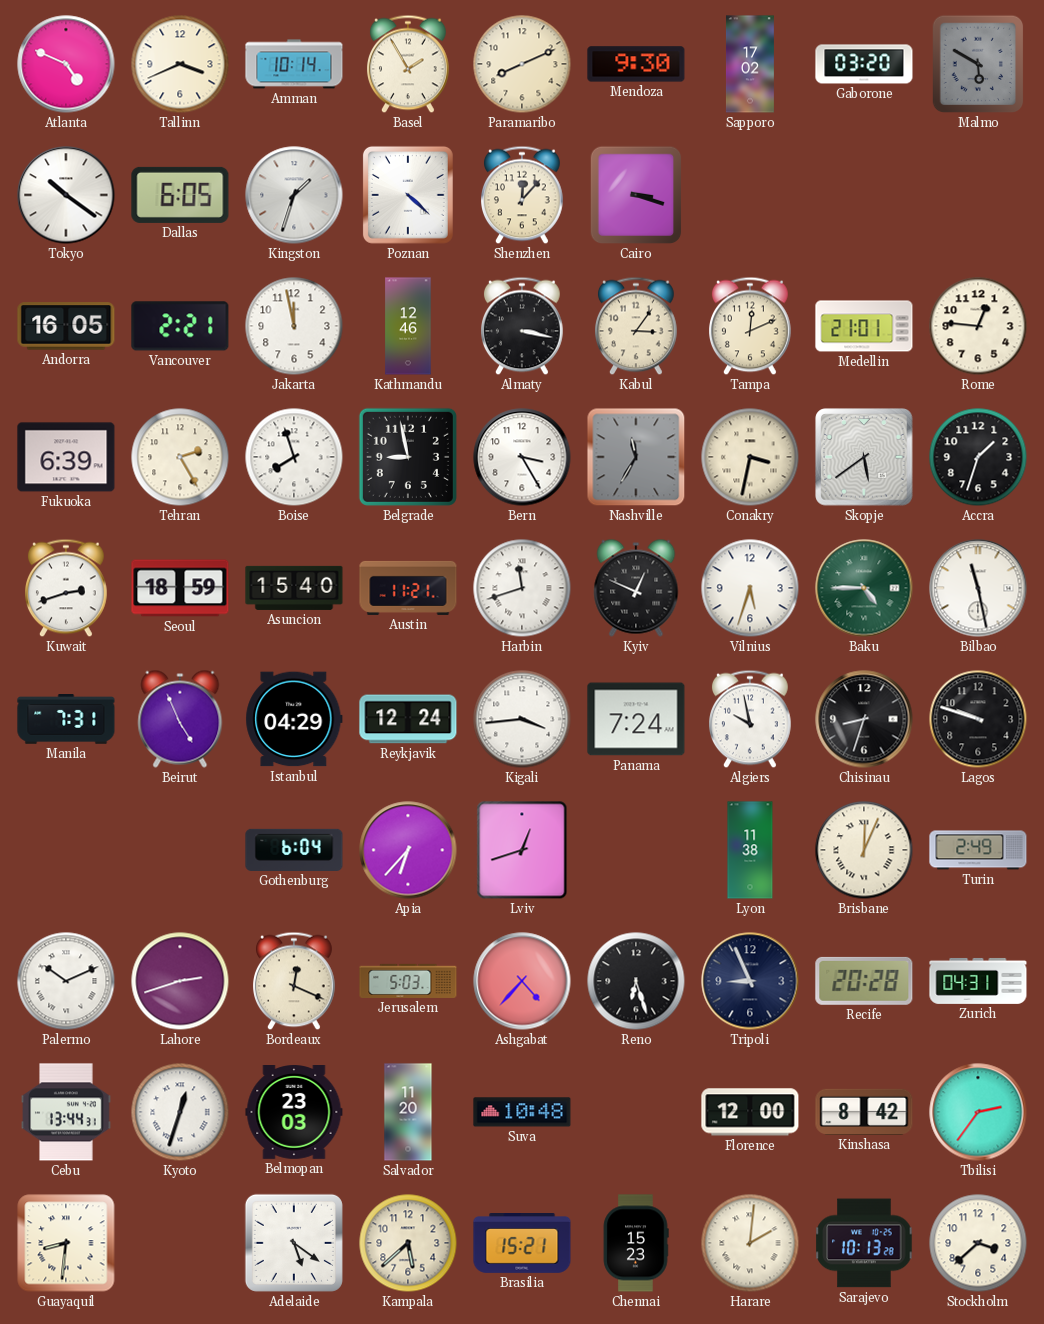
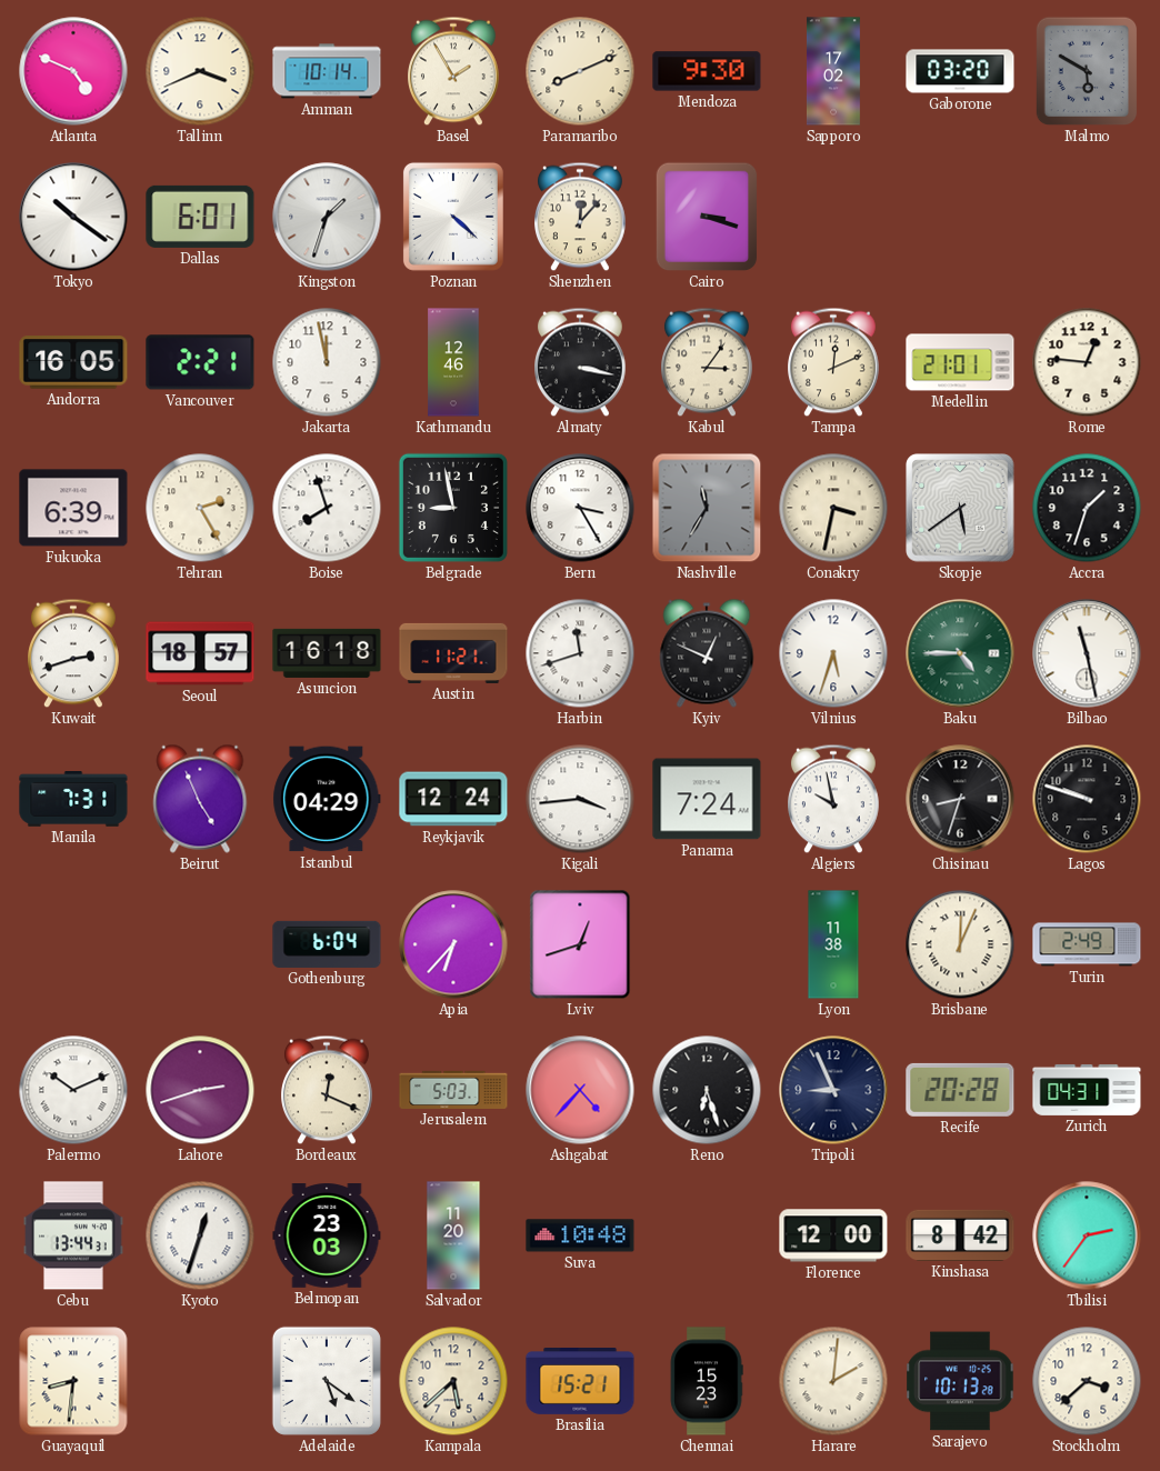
Dallas: 6:05 -> 6:01
Seoul: 18:59 -> 18:57
Asuncion: 15:40 -> 16:18
